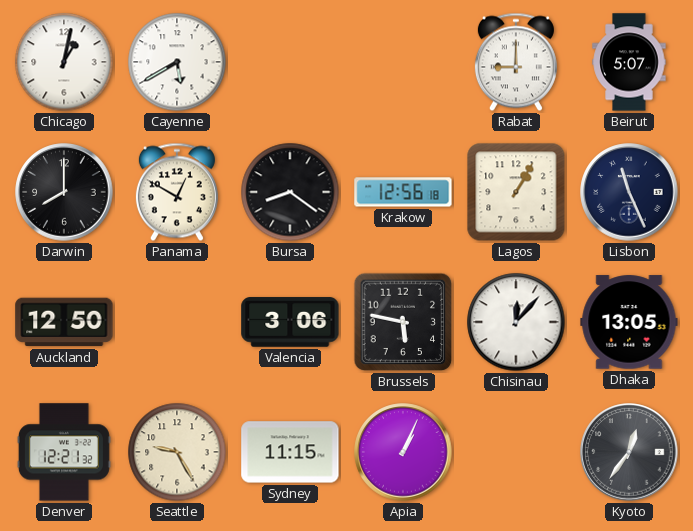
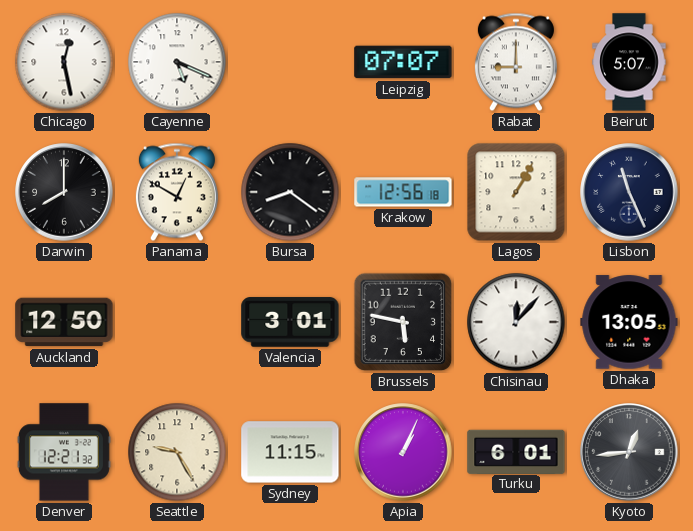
Chicago: 1:02 -> 12:28
Cayenne: 5:40 -> 5:19
Leipzig: none -> 07:07
Valencia: 3:06 -> 3:01
Turku: none -> 6:01
Kyoto: 12:36 -> 12:44
